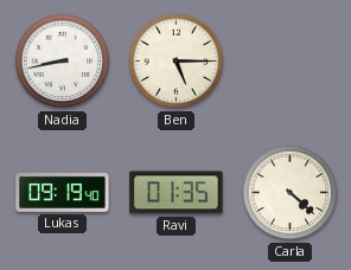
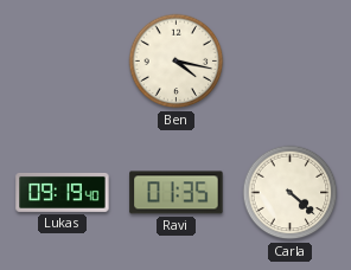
Nadia: 8:43 -> none
Ben: 5:15 -> 4:17
